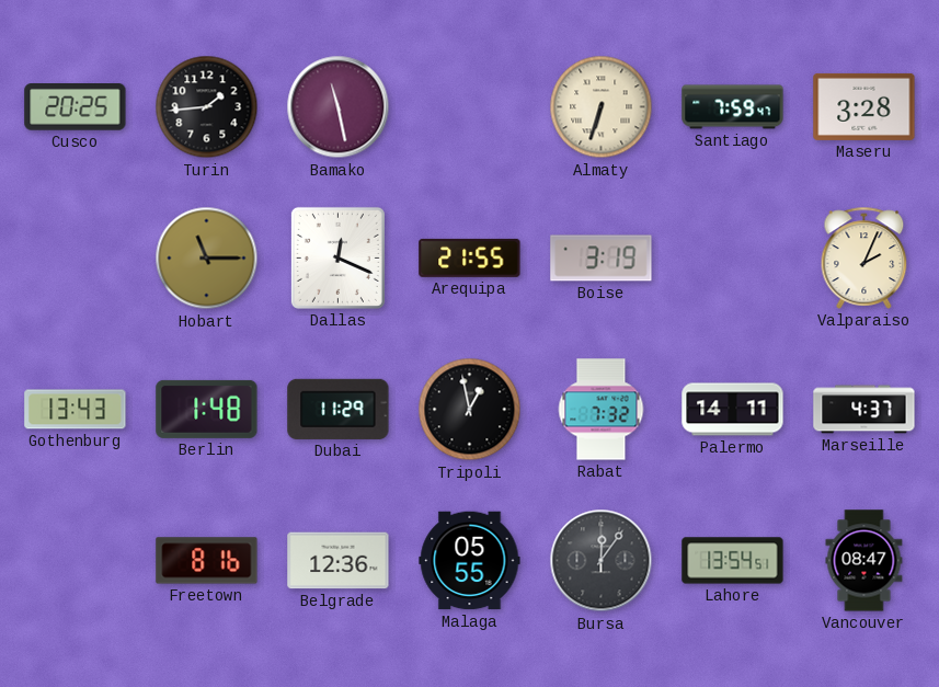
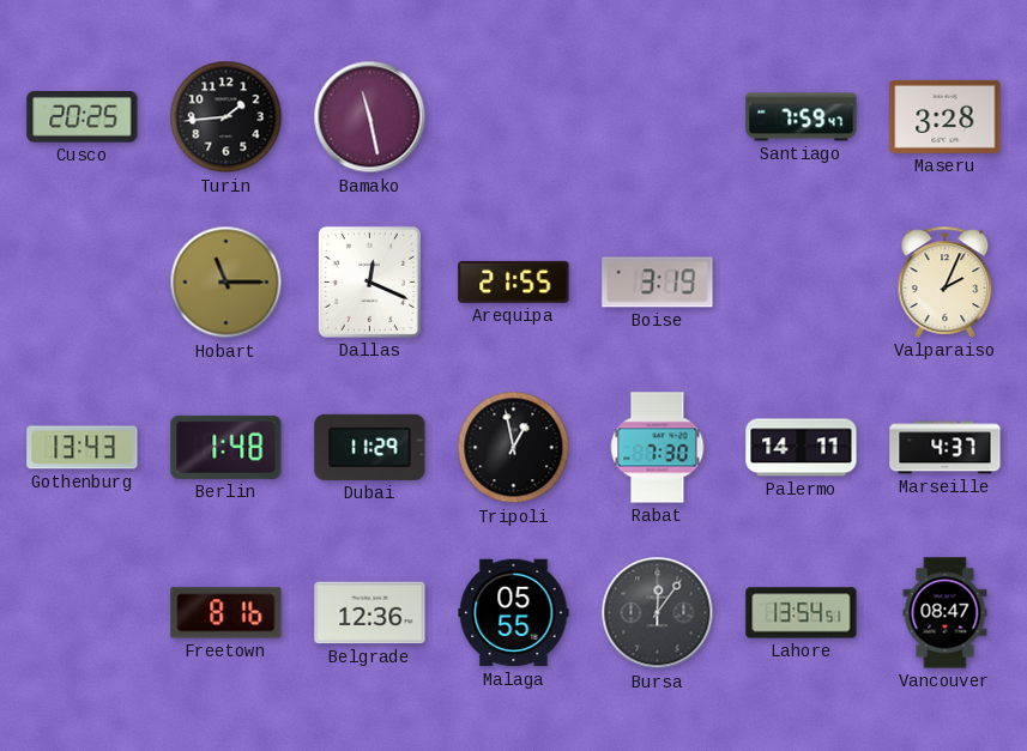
Almaty: 6:33 -> none
Rabat: 7:32 -> 7:30
